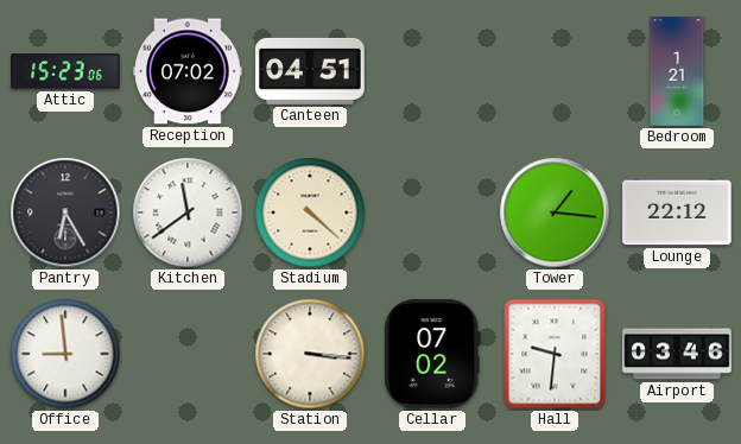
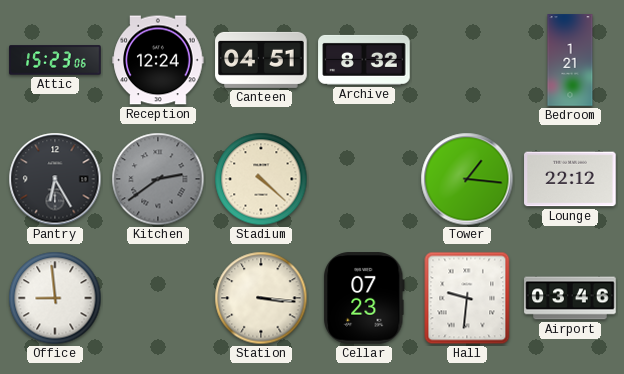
Reception: 07:02 -> 12:24
Archive: none -> 8:32
Kitchen: 11:39 -> 2:39
Kitchen dial: white -> grey
Cellar: 07:02 -> 07:23
